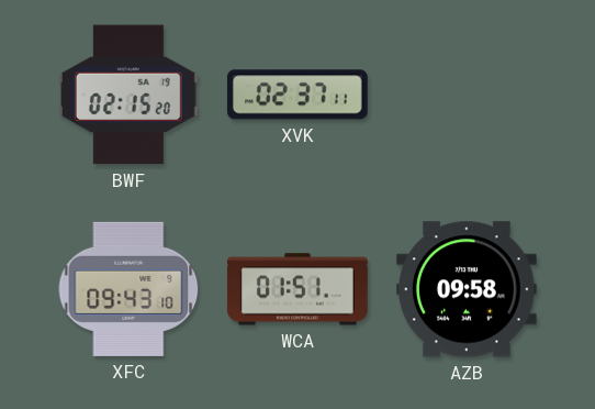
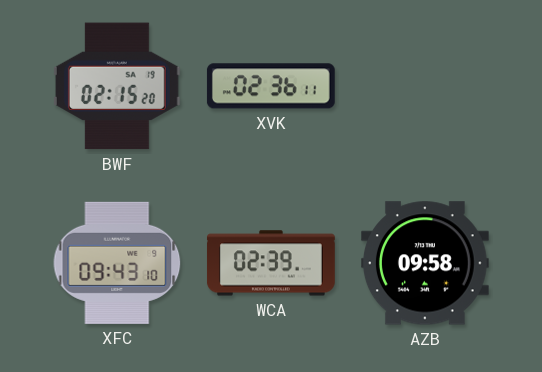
XVK: 02:37 -> 02:36
WCA: 01:51 -> 02:39
